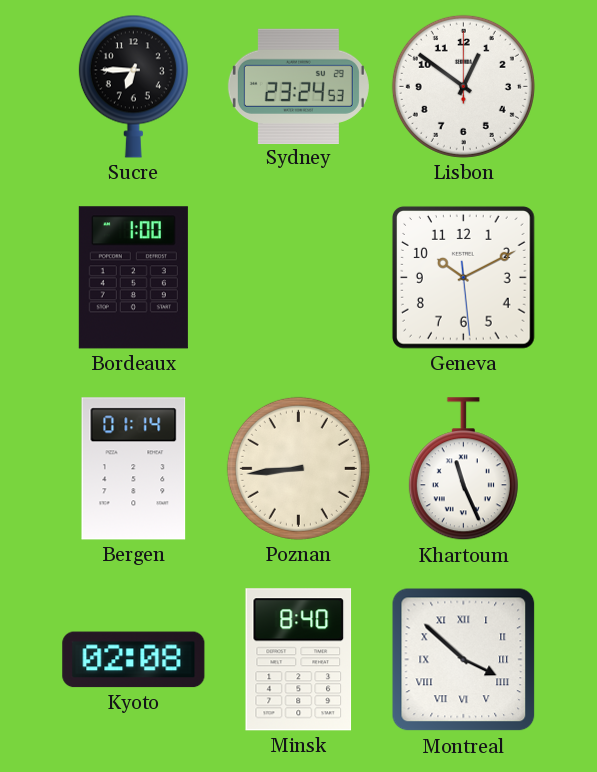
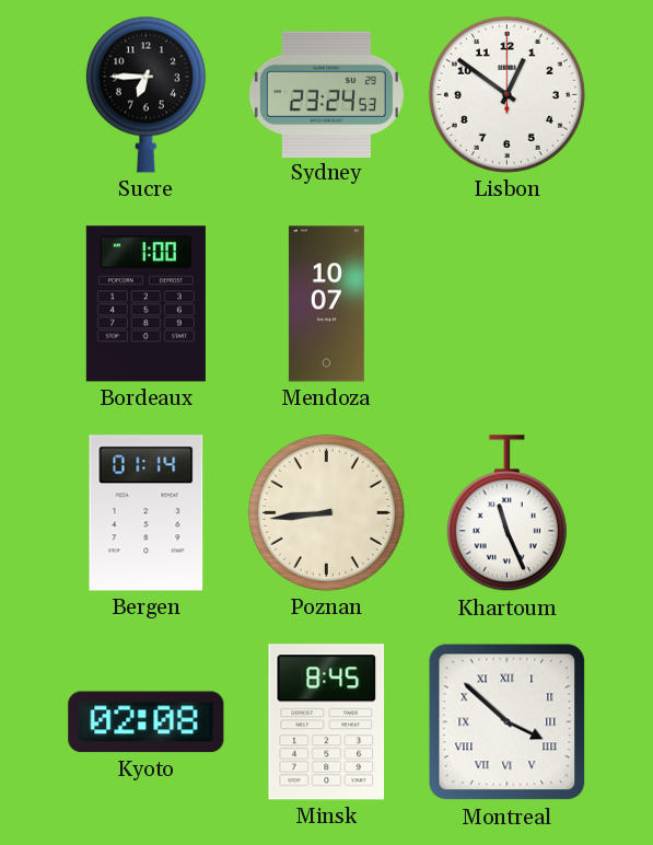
Mendoza: none -> 10:07
Geneva: 10:10 -> none
Minsk: 8:40 -> 8:45
